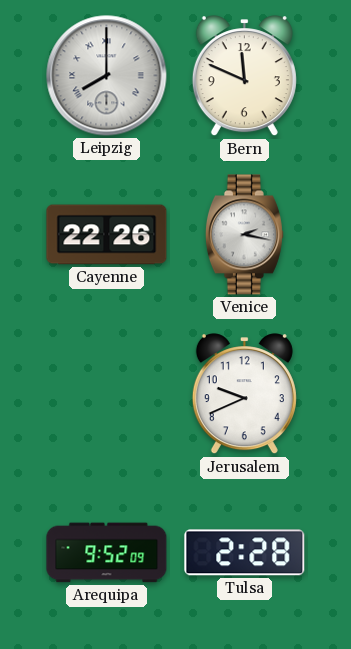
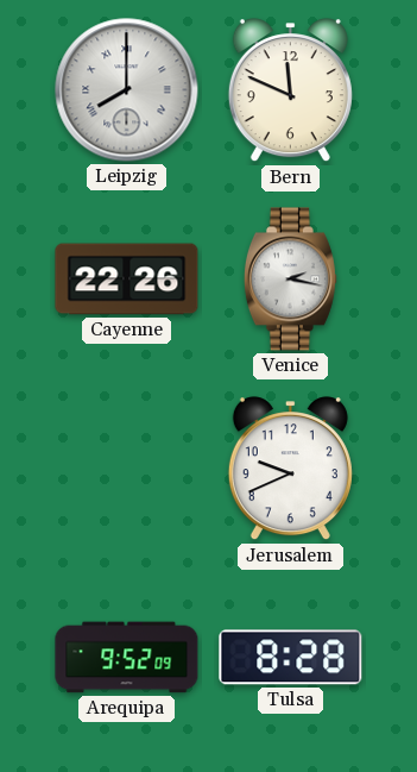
Tulsa: 2:28 -> 8:28
